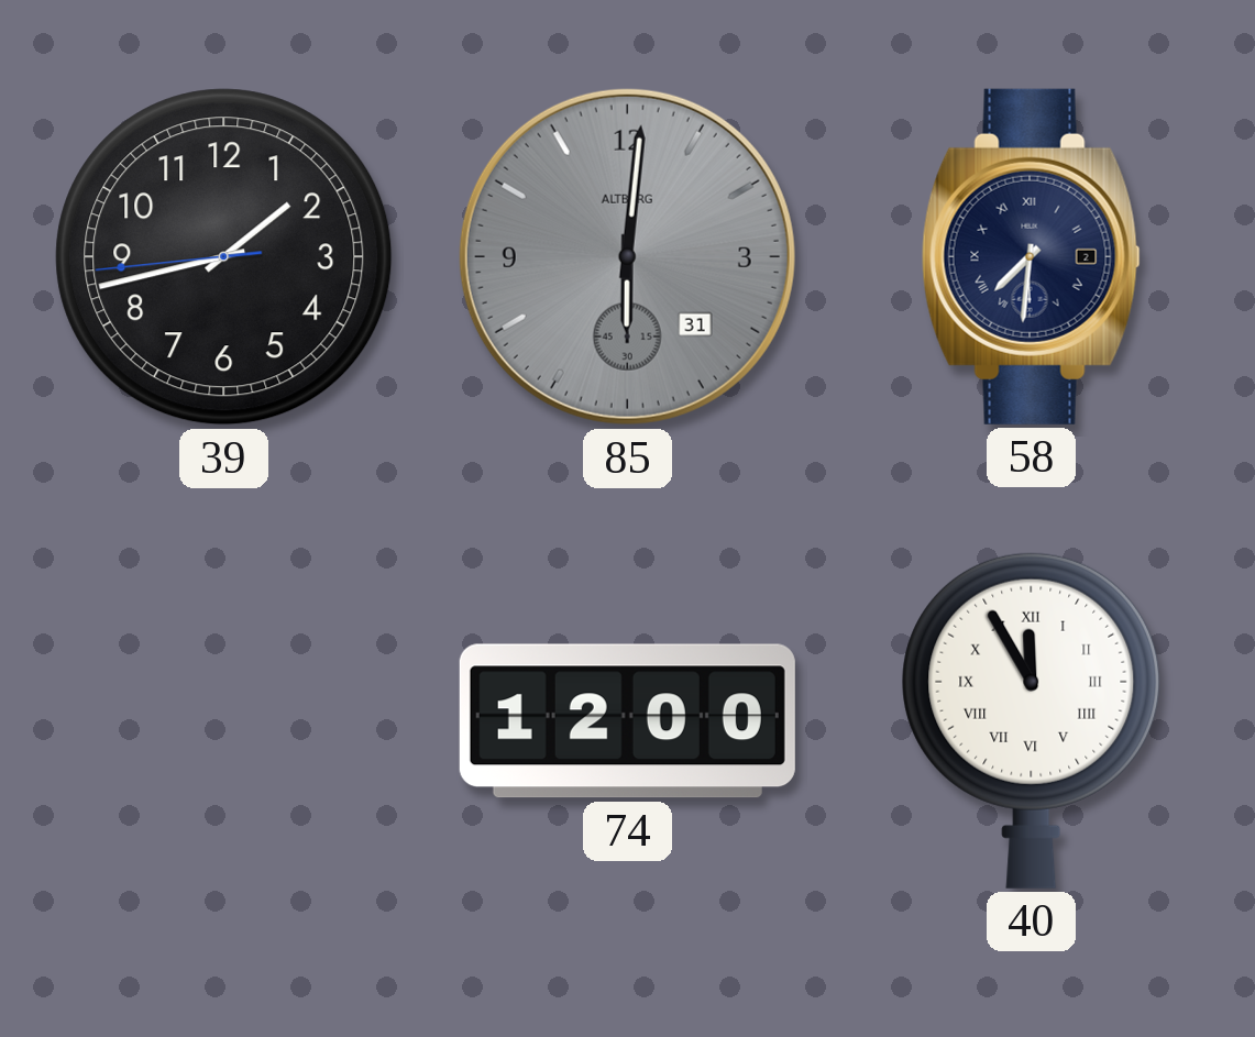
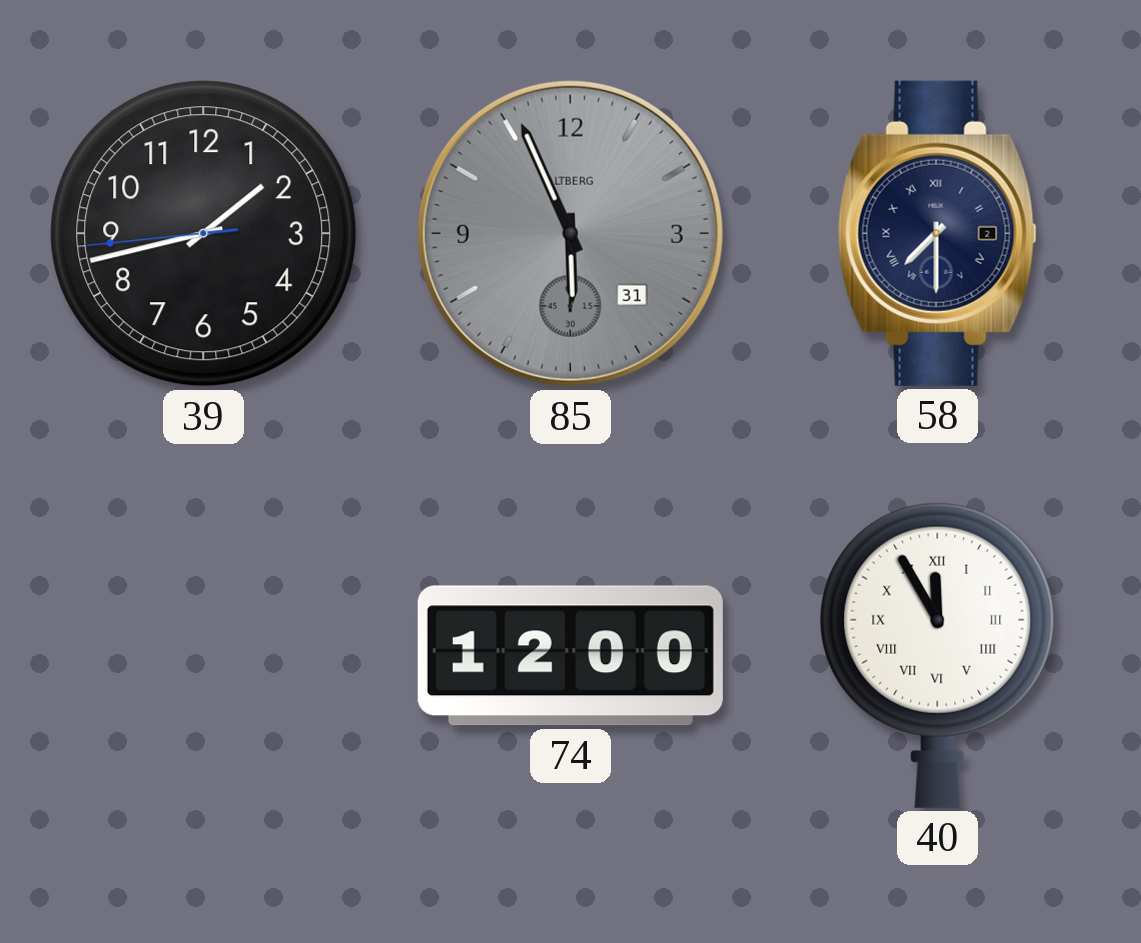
85: 6:01 -> 5:56
58: 7:31 -> 7:30
